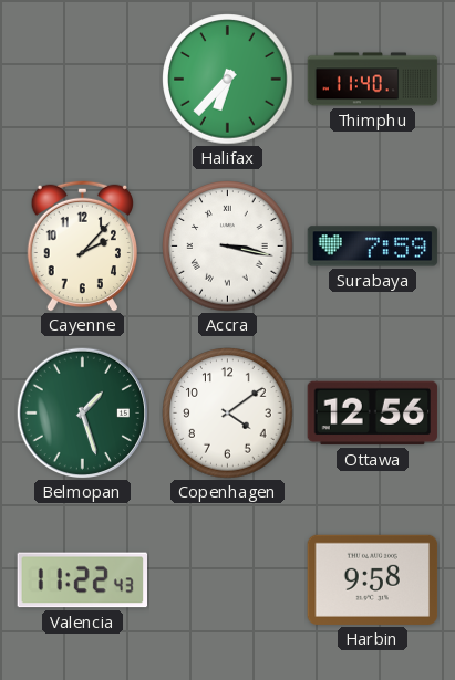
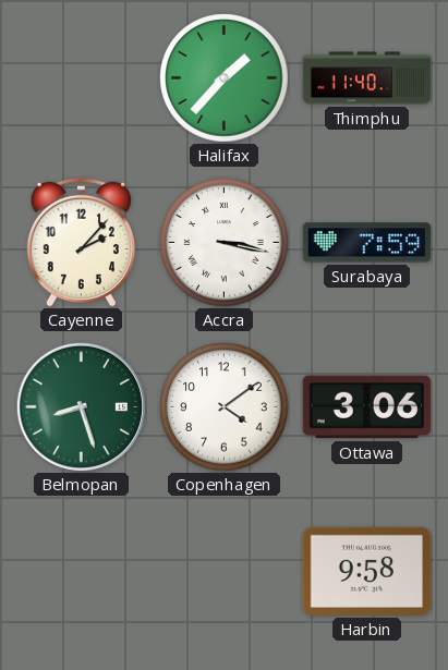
Halifax: 6:37 -> 1:37
Belmopan: 1:27 -> 8:27
Ottawa: 12:56 -> 3:06
Valencia: 11:22 -> none
